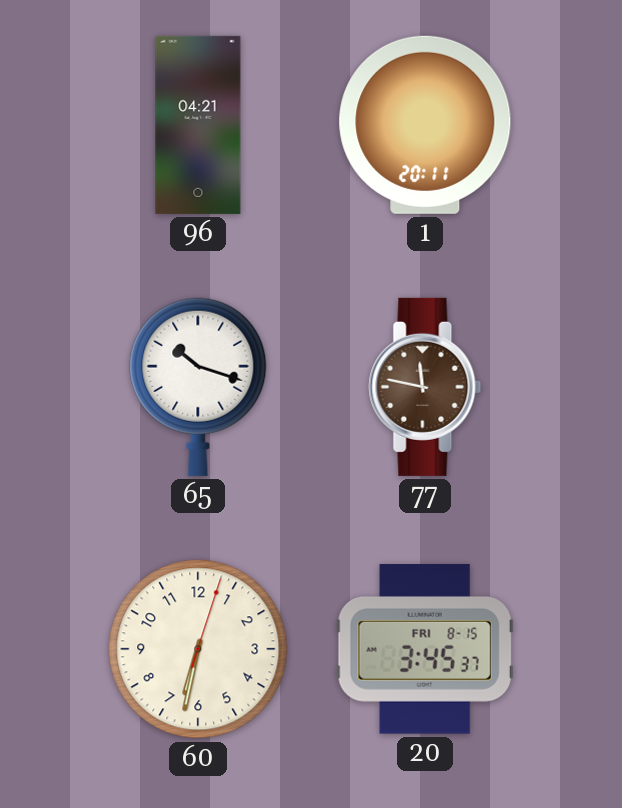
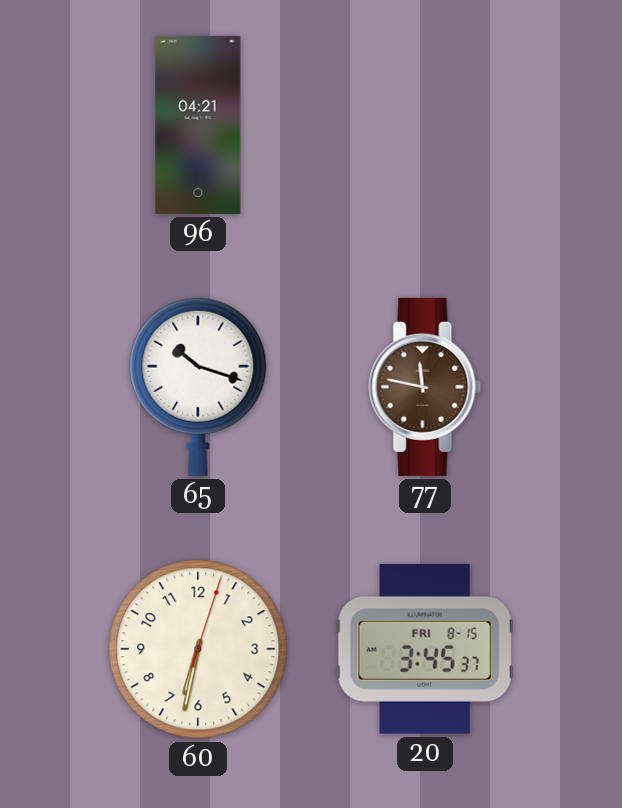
1: 20:11 -> none
